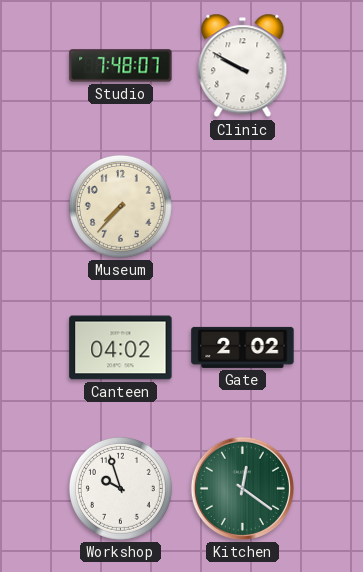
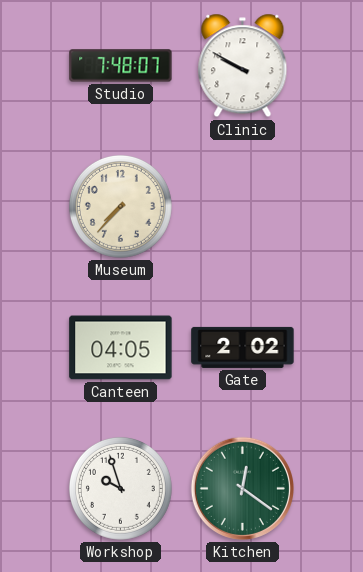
Canteen: 04:02 -> 04:05
